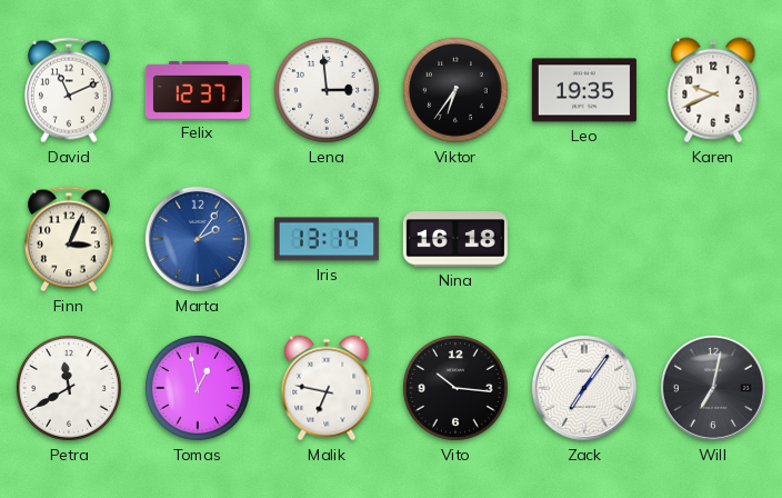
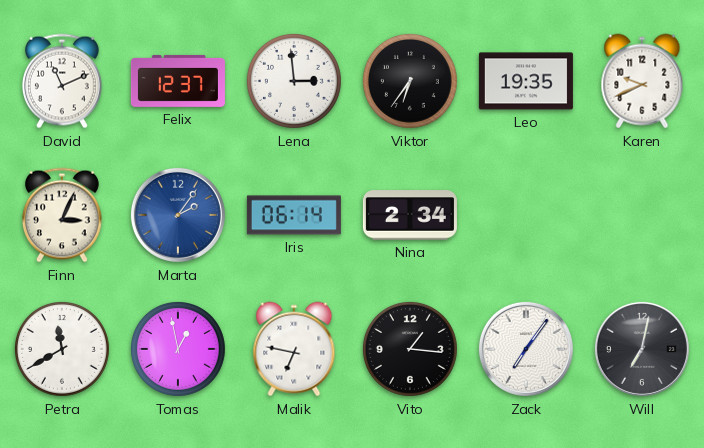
Iris: 13:14 -> 06:14
Nina: 16:18 -> 2:34
Vito: 10:16 -> 1:16
